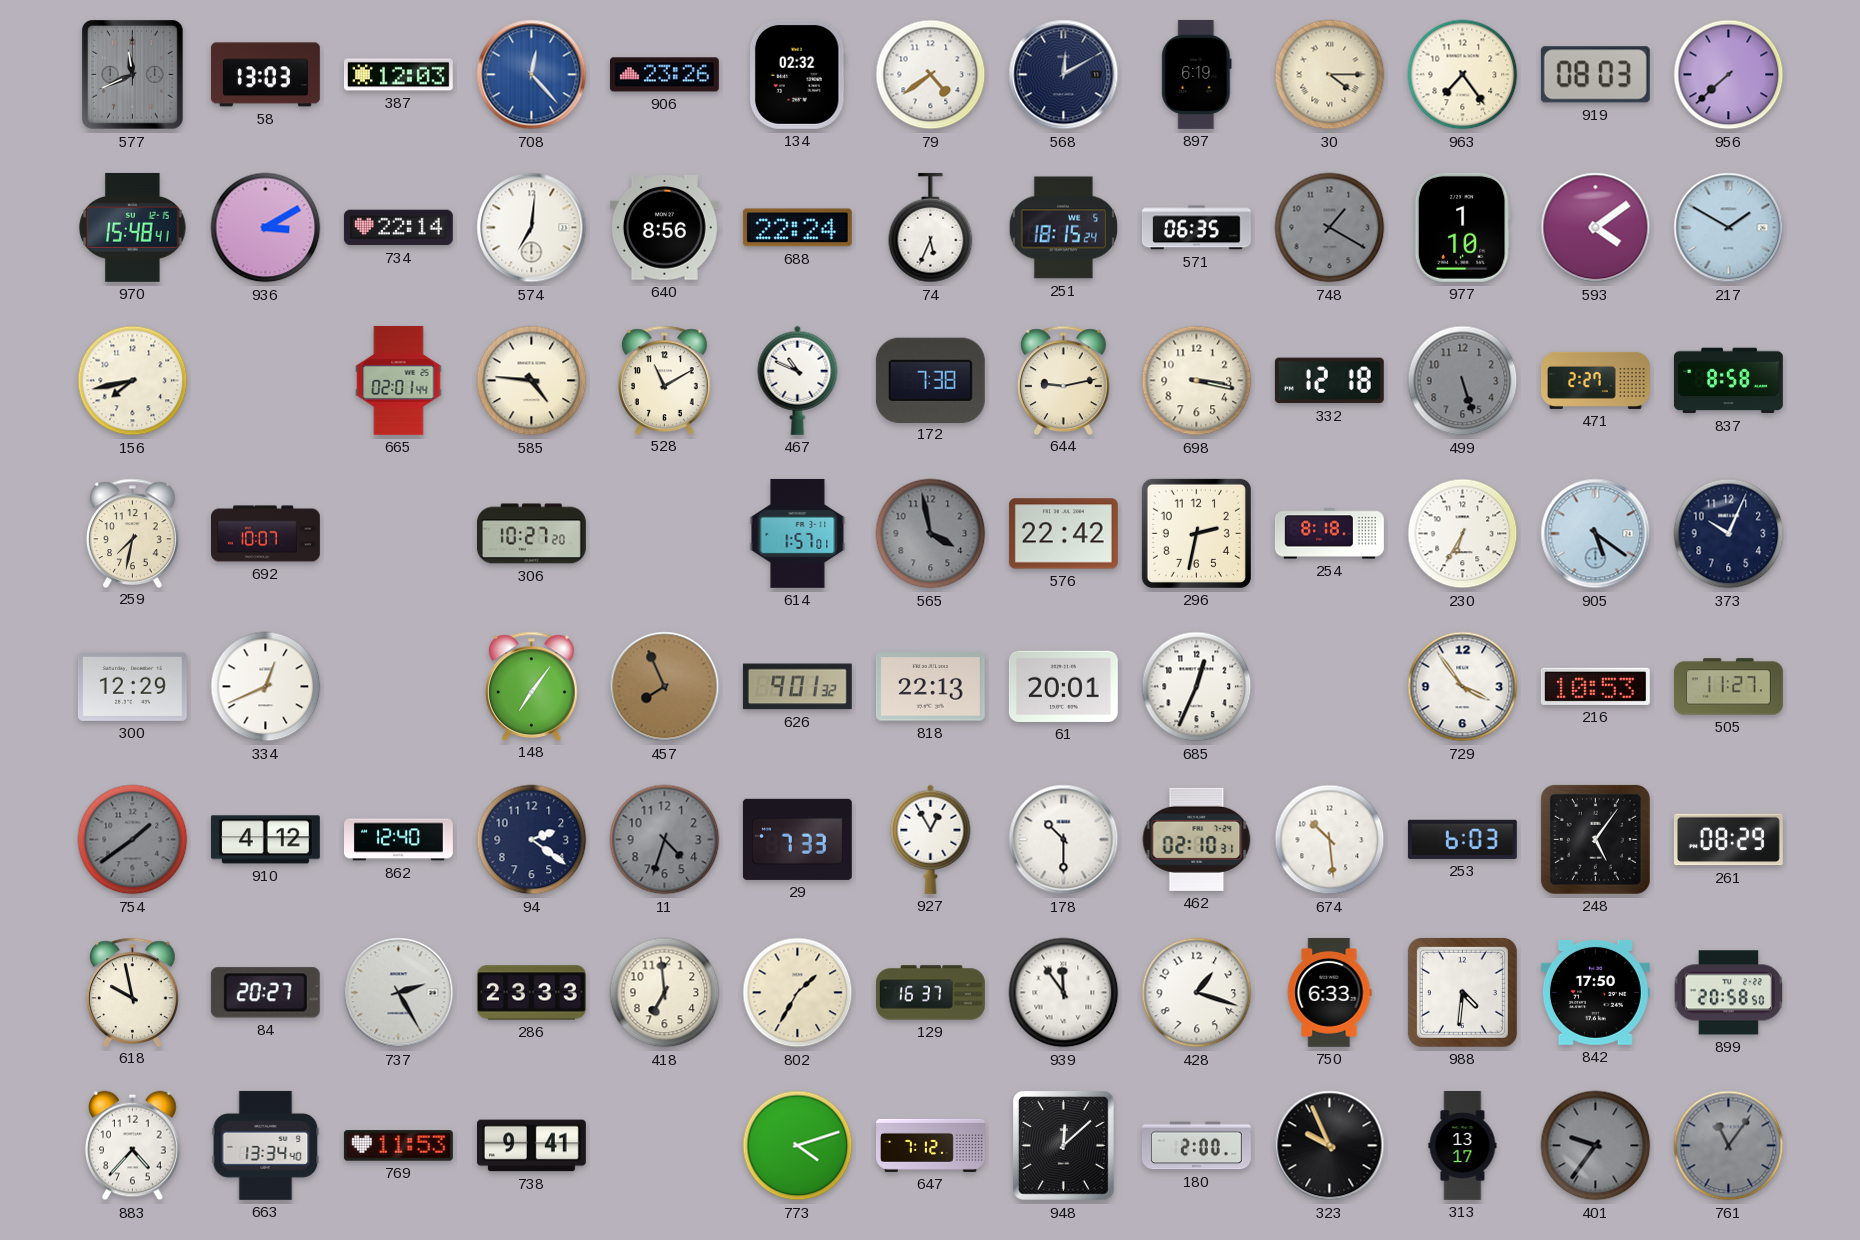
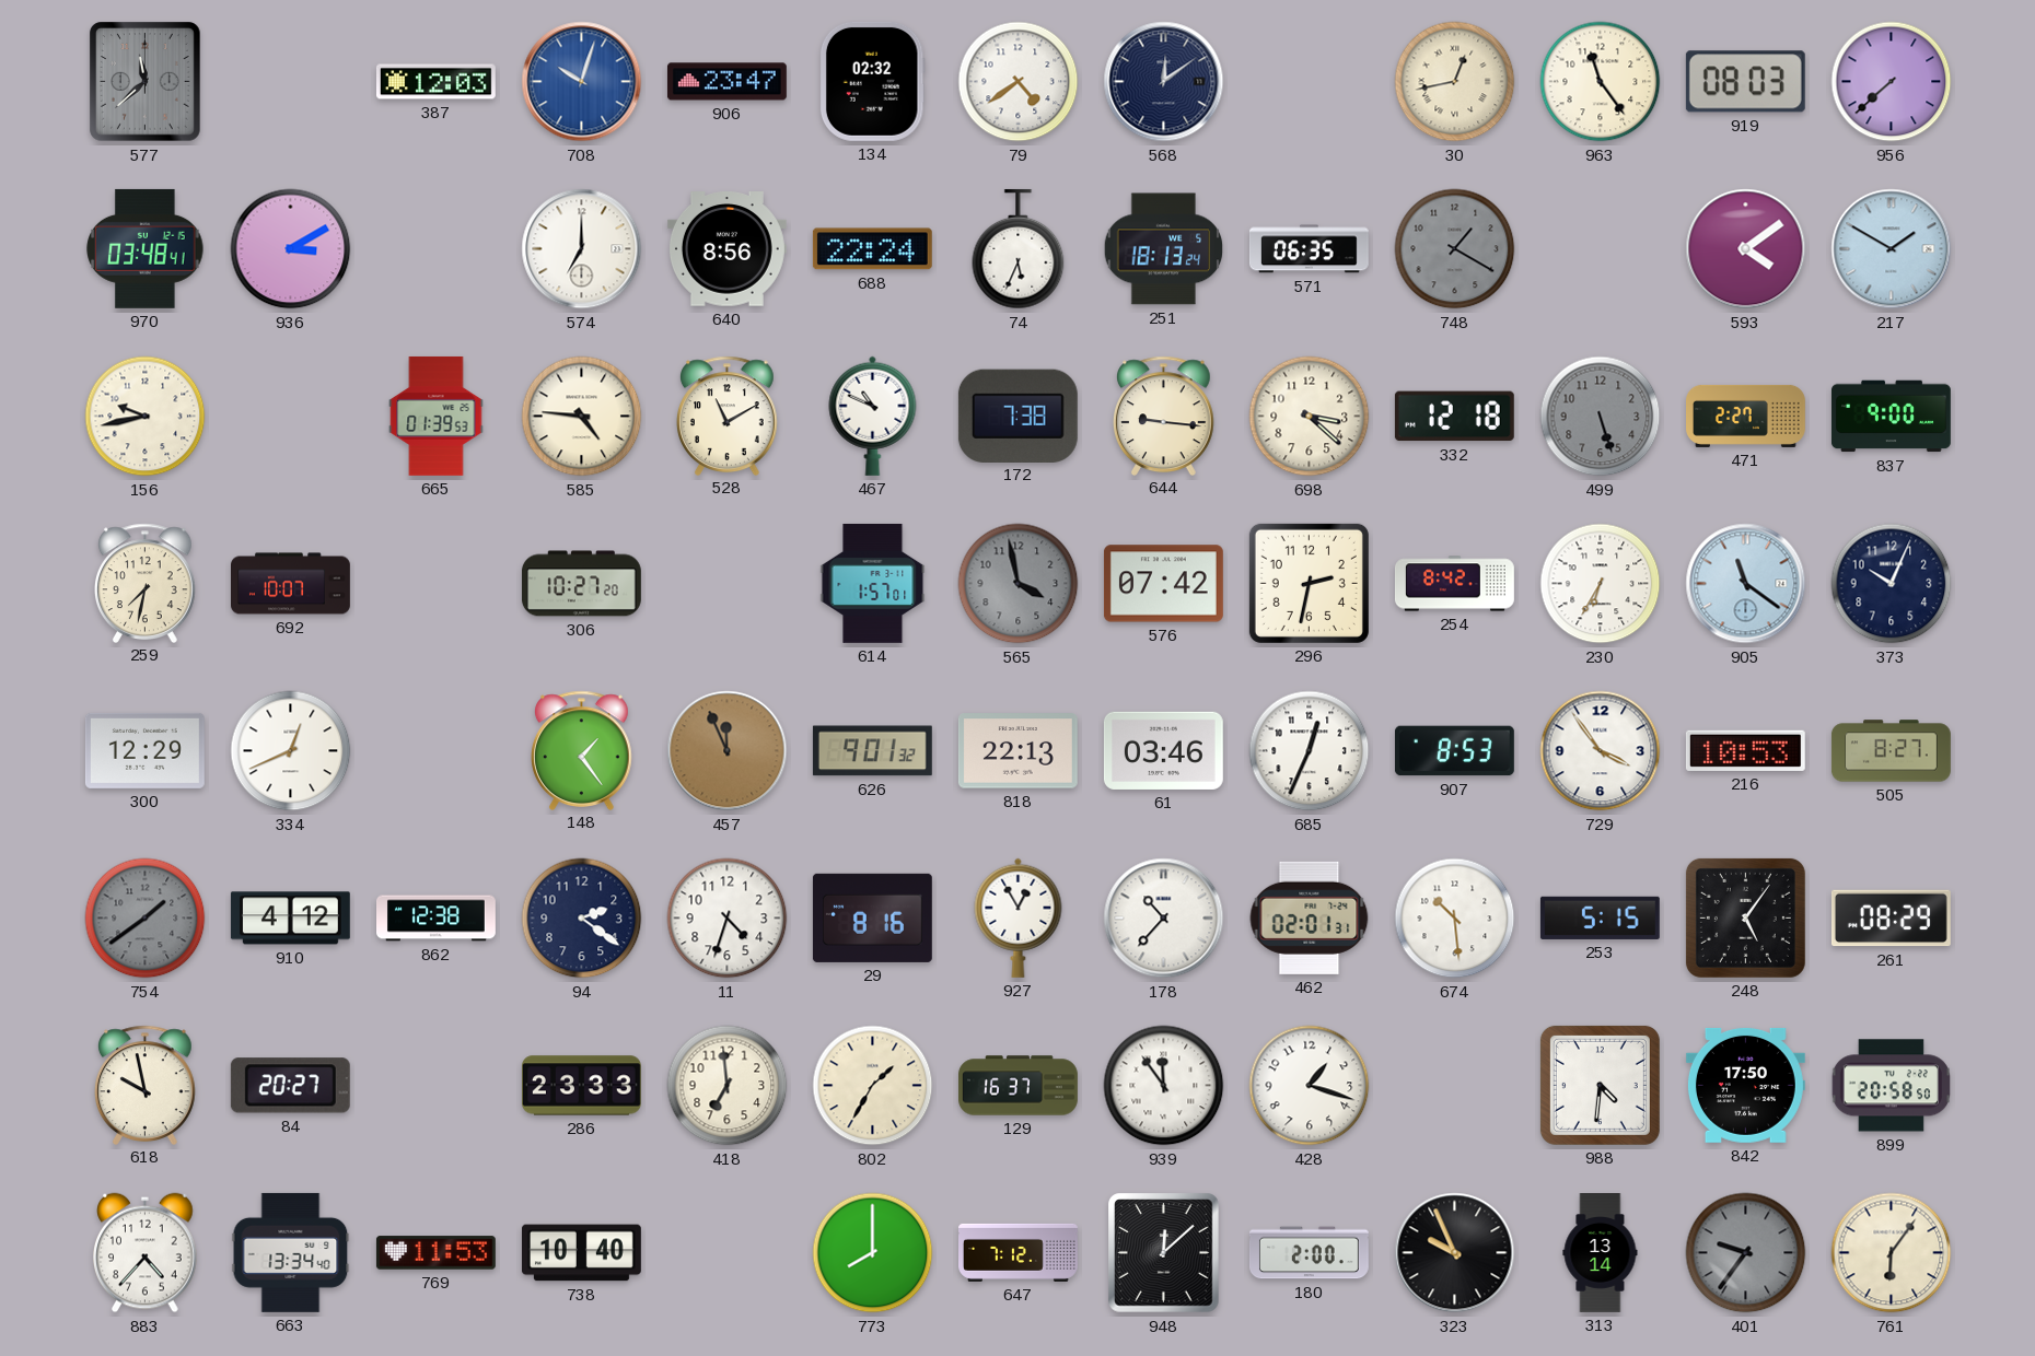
577: 11:41 -> 11:38
58: 13:03 -> none
708: 12:23 -> 10:03
906: 23:26 -> 23:47
568: 12:10 -> 12:09
897: 6:19 -> none
30: 4:15 -> 12:43
963: 7:24 -> 11:24
970: 15:48 -> 03:48
734: 22:14 -> none
574: 7:01 -> 7:00
251: 18:15 -> 18:13
977: 1:10 -> none
156: 7:43 -> 9:43
665: 02:01 -> 01:39
644: 9:13 -> 9:16
698: 3:17 -> 3:22
837: 8:58 -> 9:00
576: 22:42 -> 07:42
254: 8:18 -> 8:42
905: 5:21 -> 11:21
148: 7:06 -> 1:24
457: 7:56 -> 11:56
61: 20:01 -> 03:46
907: none -> 8:53
505: 11:27 -> 8:27
862: 12:40 -> 12:38
11 dial: grey -> white
29: 7:33 -> 8:16
178: 10:30 -> 10:37
462: 02:10 -> 02:01
253: 6:03 -> 5:15
737: 2:25 -> none
750: 6:33 -> none
738: 9:41 -> 10:40
773: 4:12 -> 8:00
313: 13:17 -> 13:14
761: 11:06 -> 6:06
761 dial: grey -> cream
